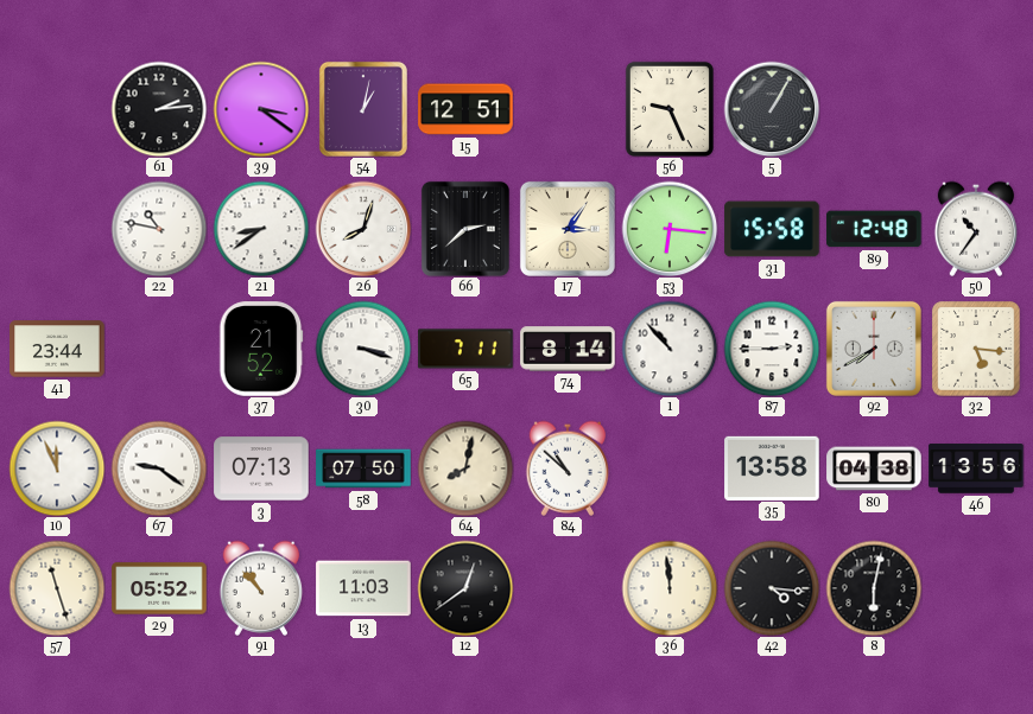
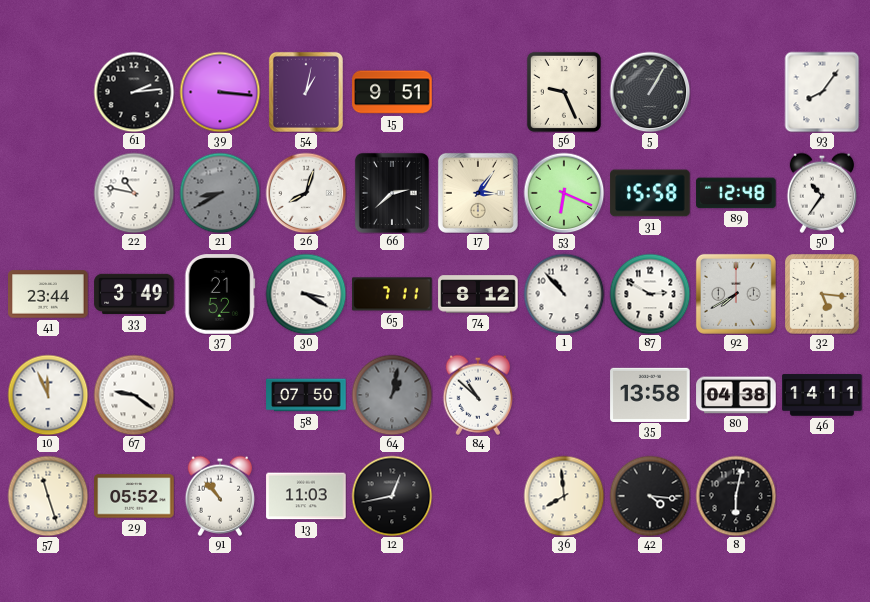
39: 3:21 -> 3:16
15: 12:51 -> 9:51
93: none -> 8:06
21: 8:39 -> 8:40
21 dial: white -> grey
53: 6:16 -> 6:19
33: none -> 3:49
30: 3:18 -> 3:20
74: 8:14 -> 8:12
87: 2:45 -> 2:50
3: 07:13 -> none
64: 8:02 -> 1:02
64 dial: cream -> grey
46: 13:56 -> 14:11
12: 12:39 -> 12:43
36: 11:59 -> 7:59
